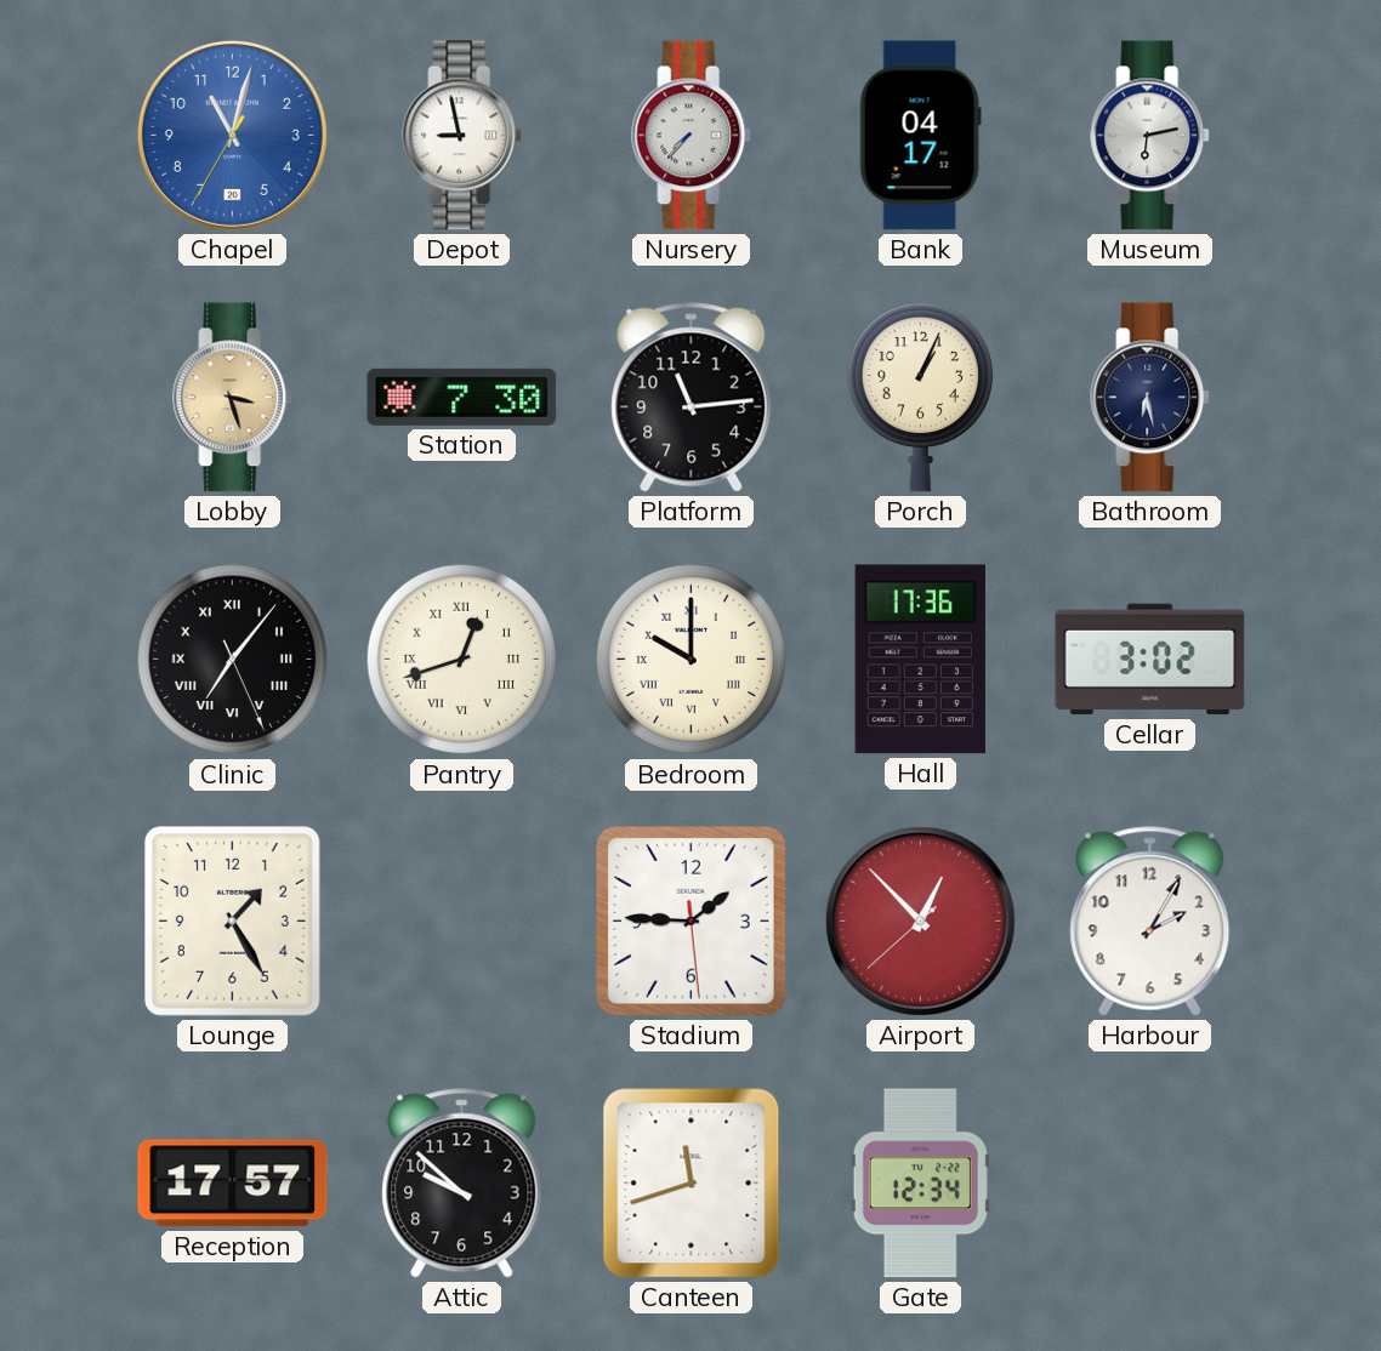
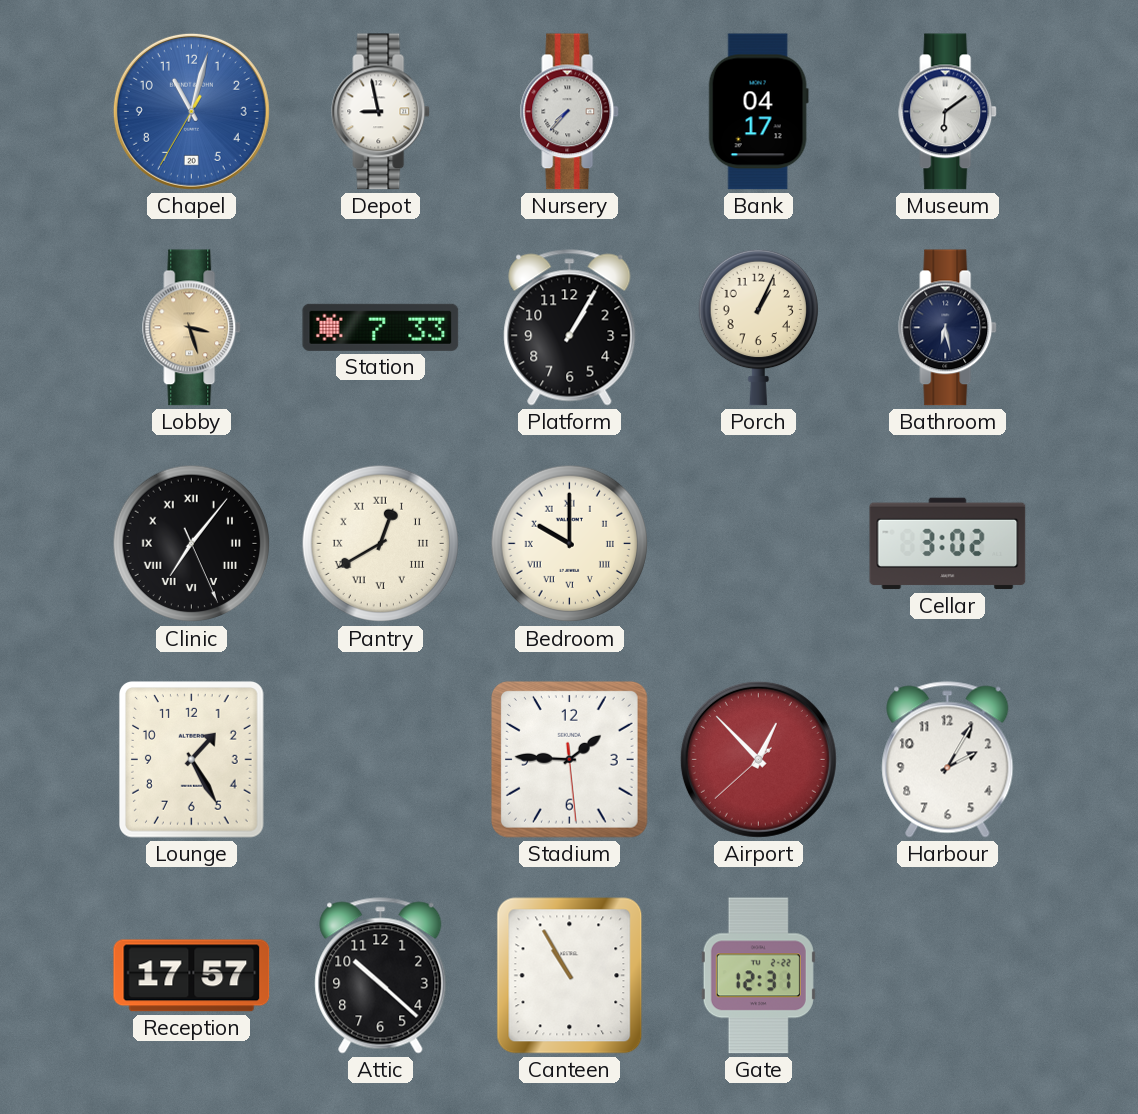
Museum: 6:13 -> 6:09
Station: 7:30 -> 7:33
Platform: 11:14 -> 1:05
Pantry: 12:42 -> 12:40
Hall: 17:36 -> none
Attic: 9:52 -> 10:22
Canteen: 11:42 -> 10:55
Gate: 12:34 -> 12:31
